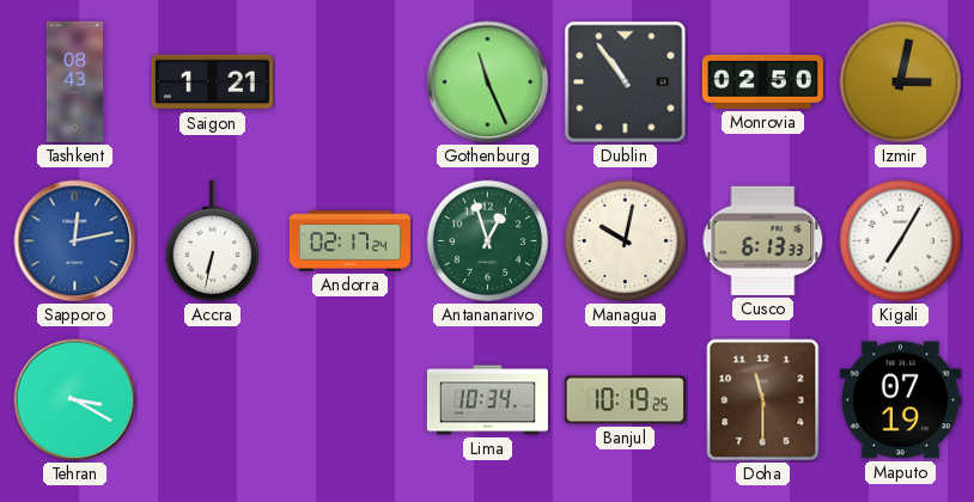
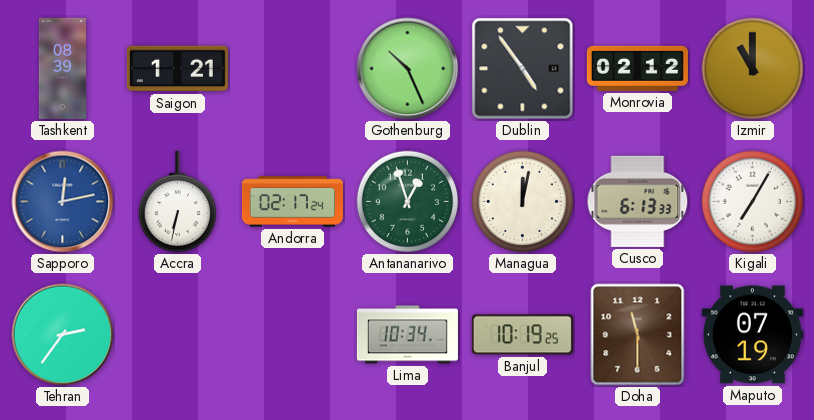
Tashkent: 08:43 -> 08:39
Gothenburg: 11:26 -> 10:26
Dublin: 10:54 -> 4:54
Monrovia: 02:50 -> 02:12
Izmir: 3:02 -> 11:00
Managua: 10:02 -> 12:02
Tehran: 3:20 -> 2:36
